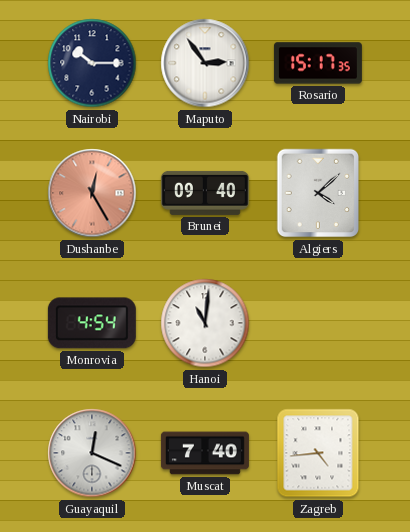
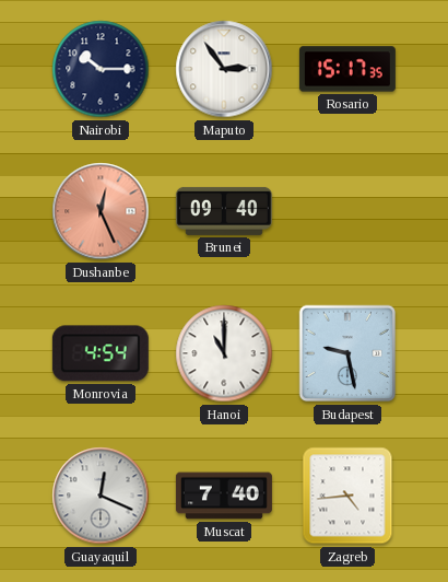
Dushanbe: 12:25 -> 12:26
Algiers: 4:08 -> none
Hanoi: 11:01 -> 11:00
Budapest: none -> 9:28
